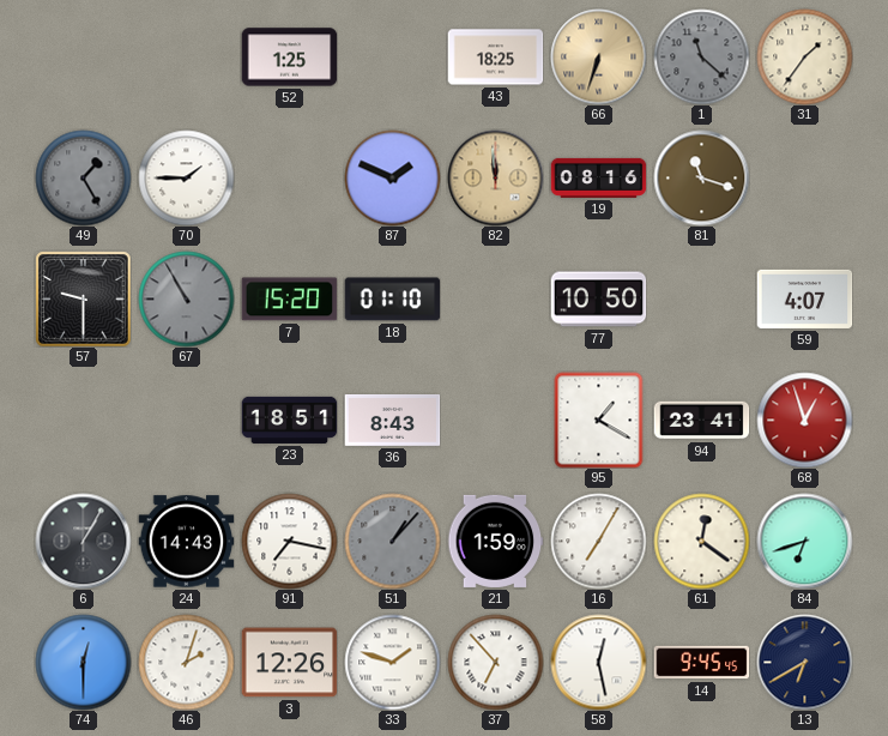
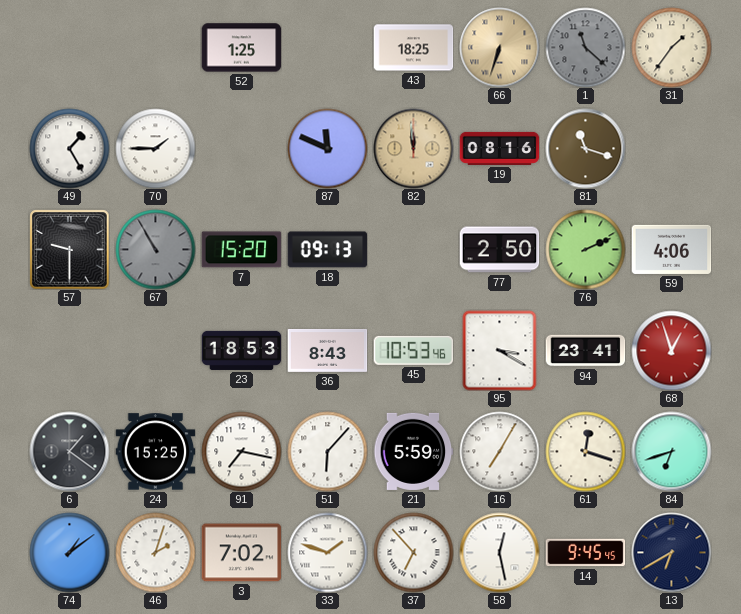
49 dial: grey -> white
87: 1:49 -> 11:49
18: 01:10 -> 09:13
77: 10:50 -> 2:50
76: none -> 2:11
59: 4:07 -> 4:06
23: 18:51 -> 18:53
45: none -> 10:53
95: 1:20 -> 3:20
6: 1:05 -> 1:21
24: 14:43 -> 15:25
51: 1:07 -> 6:07
51 dial: grey -> white
21: 1:59 -> 5:59
61: 12:21 -> 12:18
74: 12:30 -> 1:09
3: 12:26 -> 7:02
